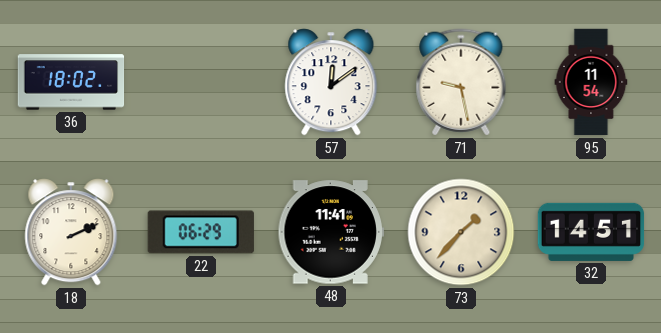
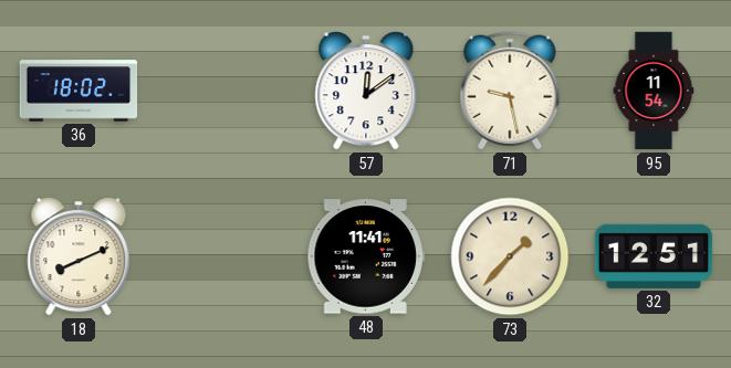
18: 2:11 -> 8:11
22: 06:29 -> none
32: 14:51 -> 12:51
